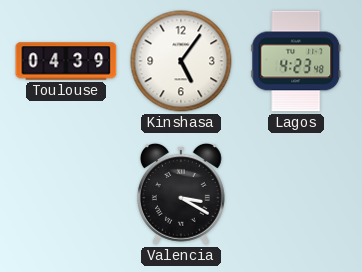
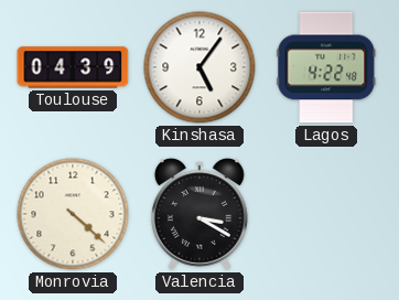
Lagos: 4:23 -> 4:22
Monrovia: none -> 4:22
